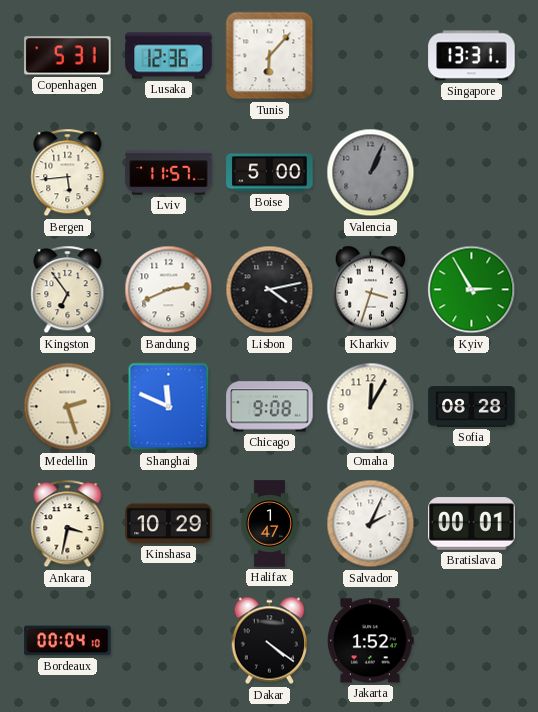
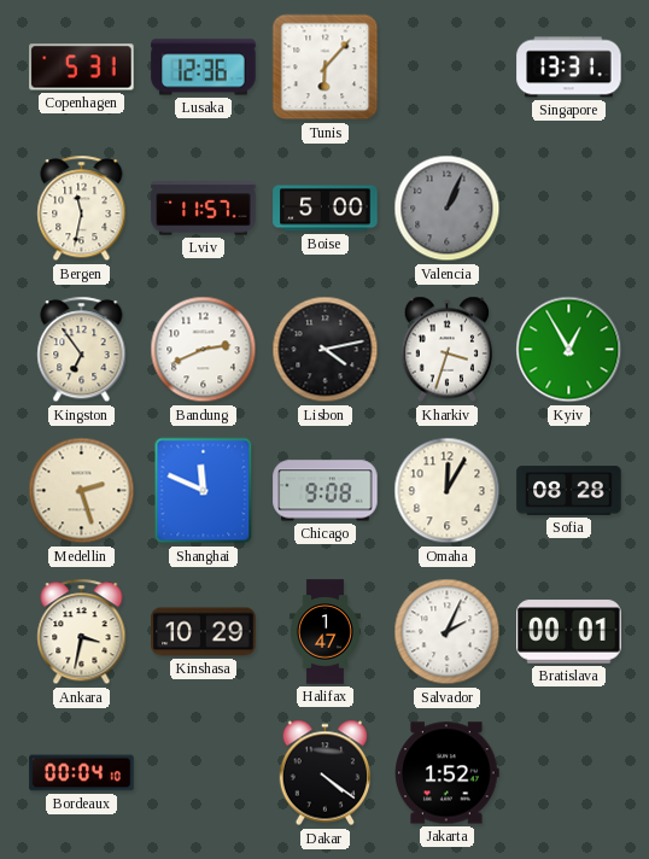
Bergen: 5:44 -> 11:32
Kyiv: 2:55 -> 12:55
